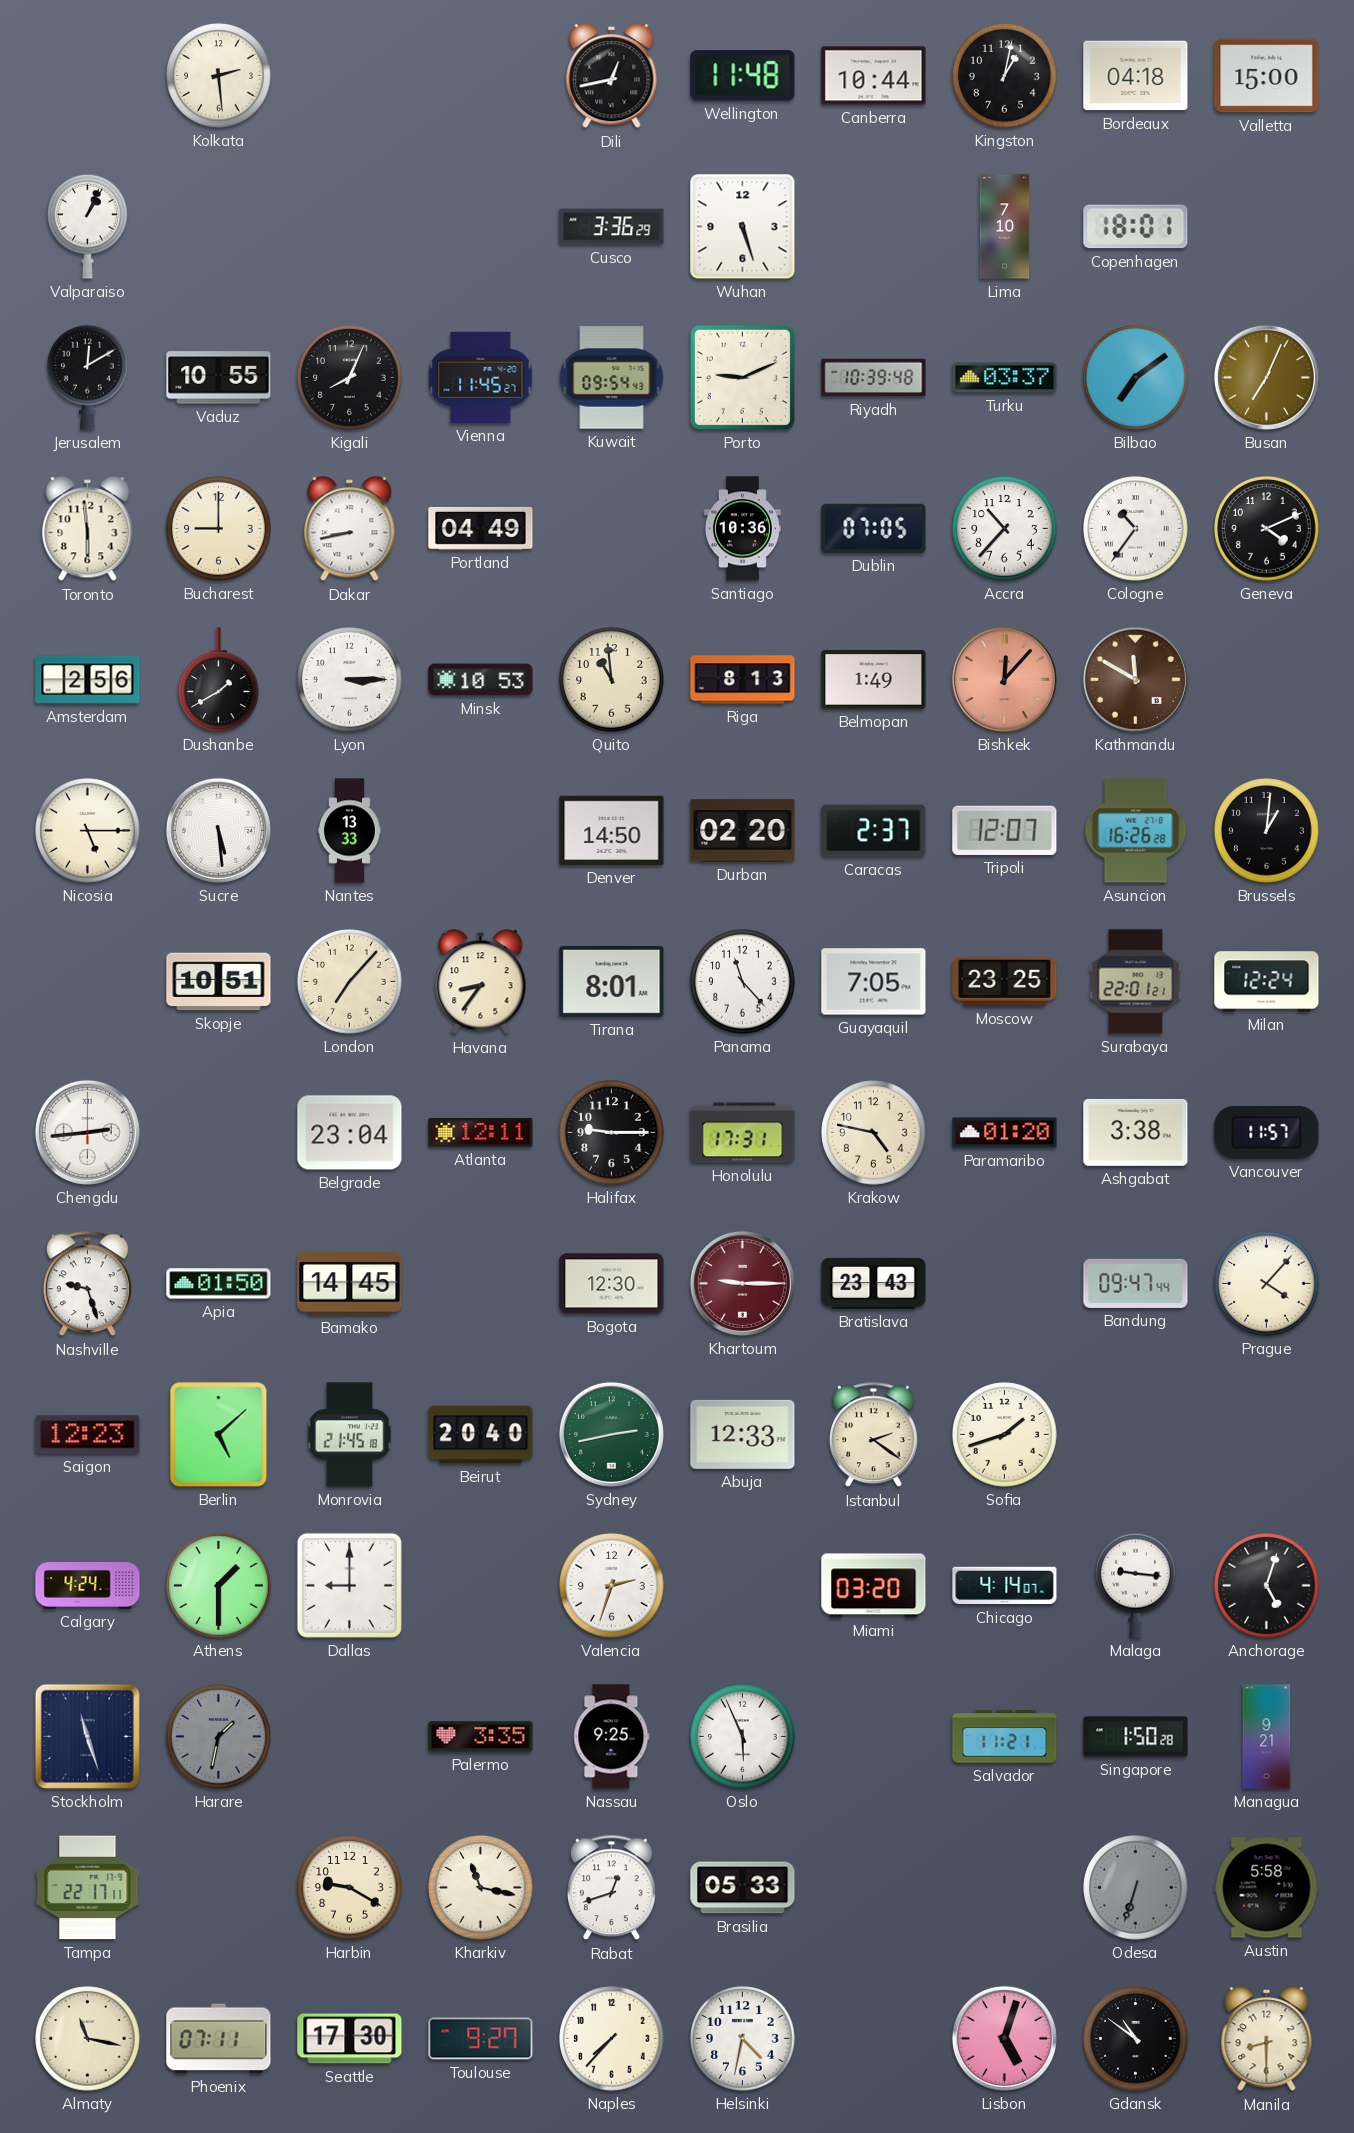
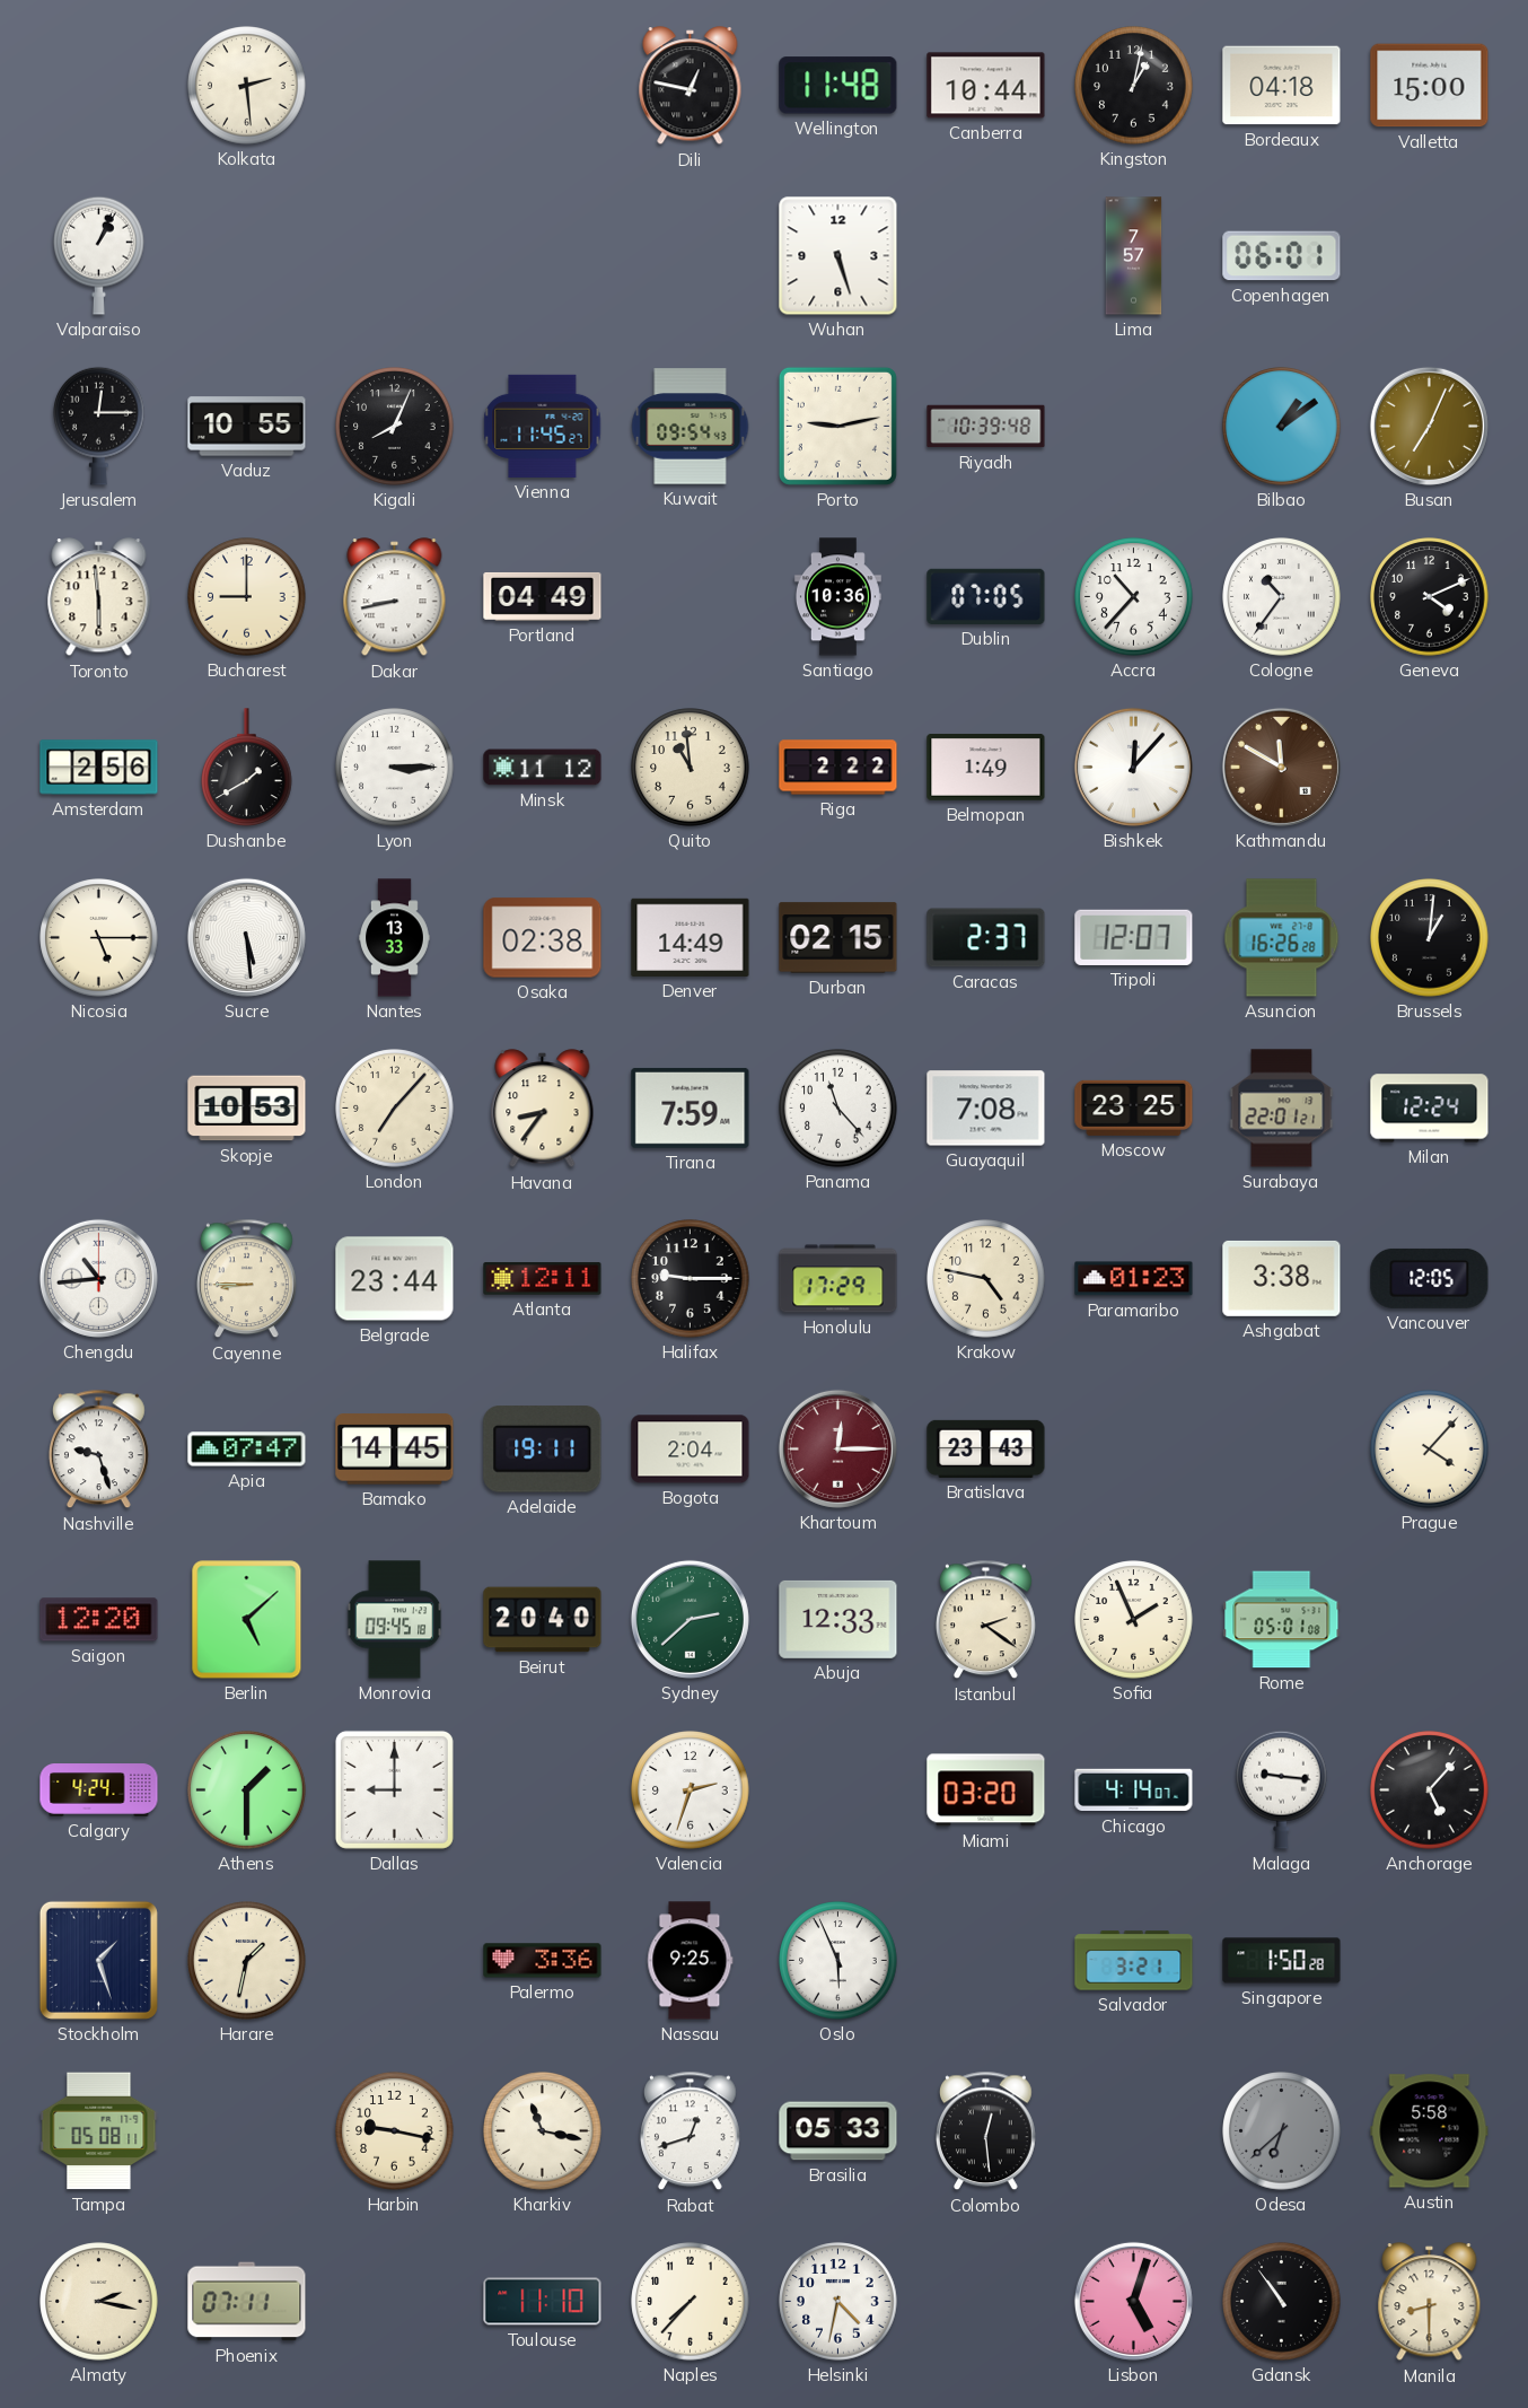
Dili: 12:43 -> 12:47
Cusco: 3:36 -> none
Lima: 7:10 -> 7:57
Copenhagen: 18:01 -> 06:01
Jerusalem: 12:10 -> 12:15
Porto: 9:11 -> 9:13
Turku: 03:37 -> none
Bilbao: 7:09 -> 1:09
Minsk: 10:53 -> 11:12
Riga: 8:13 -> 2:22
Bishkek dial: salmon -> white
Osaka: none -> 02:38
Denver: 14:50 -> 14:49
Durban: 02:20 -> 02:15
Skopje: 10:51 -> 10:53
Tirana: 8:01 -> 7:59
Guayaquil: 7:05 -> 7:08
Chengdu: 2:44 -> 10:44
Cayenne: none -> 8:45
Belgrade: 23:04 -> 23:44
Honolulu: 17:31 -> 17:29
Paramaribo: 01:20 -> 01:23
Vancouver: 11:57 -> 12:05
Apia: 01:50 -> 07:47
Adelaide: none -> 19:11
Bogota: 12:30 -> 2:04
Khartoum: 9:15 -> 12:15
Bandung: 09:47 -> none
Saigon: 12:23 -> 12:20
Monrovia: 21:45 -> 09:45
Sydney: 2:43 -> 2:38
Sofia: 1:42 -> 1:56
Rome: none -> 05:01
Anchorage: 5:03 -> 5:07
Stockholm: 11:27 -> 1:27
Harare dial: grey -> cream
Palermo: 3:35 -> 3:36
Salvador: 11:21 -> 3:21
Managua: 9:21 -> none
Tampa: 22:17 -> 05:08
Harbin: 9:20 -> 9:17
Colombo: none -> 12:29
Odesa: 6:33 -> 6:38
Almaty: 11:17 -> 2:17
Seattle: 17:30 -> none
Toulouse: 9:27 -> 11:10
Gdansk: 10:51 -> 10:54
